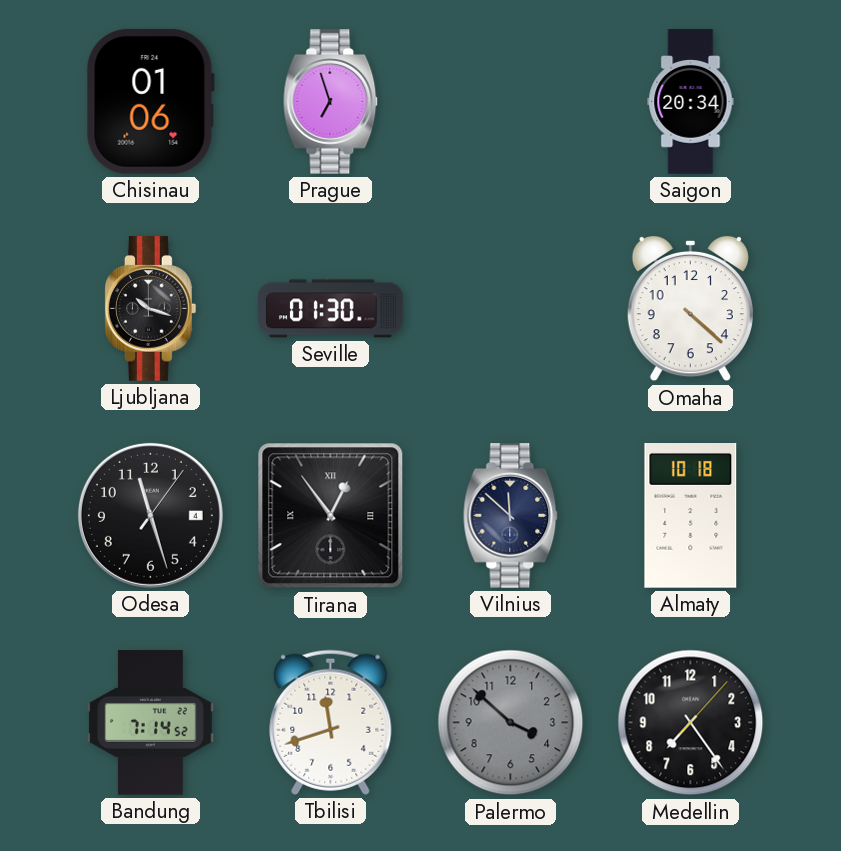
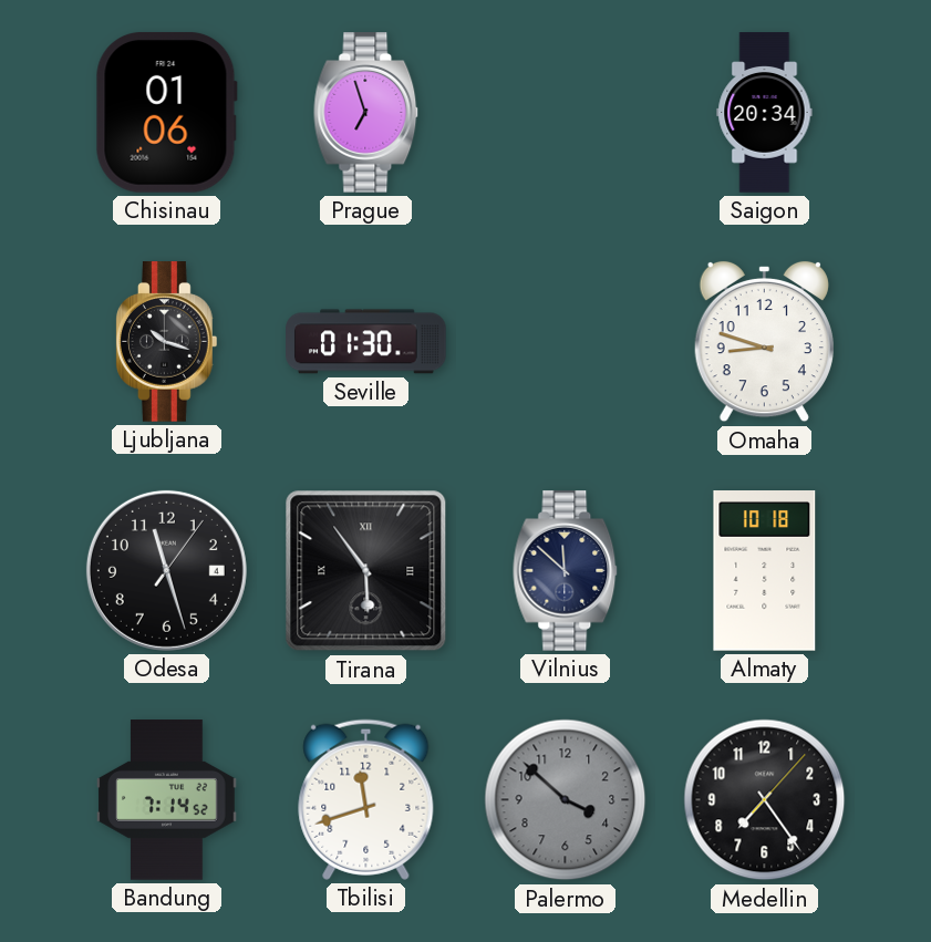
Omaha: 4:22 -> 8:48
Tirana: 12:54 -> 5:54
